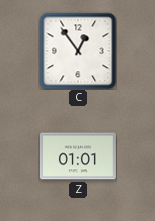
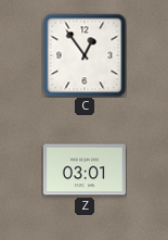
Z: 01:01 -> 03:01
